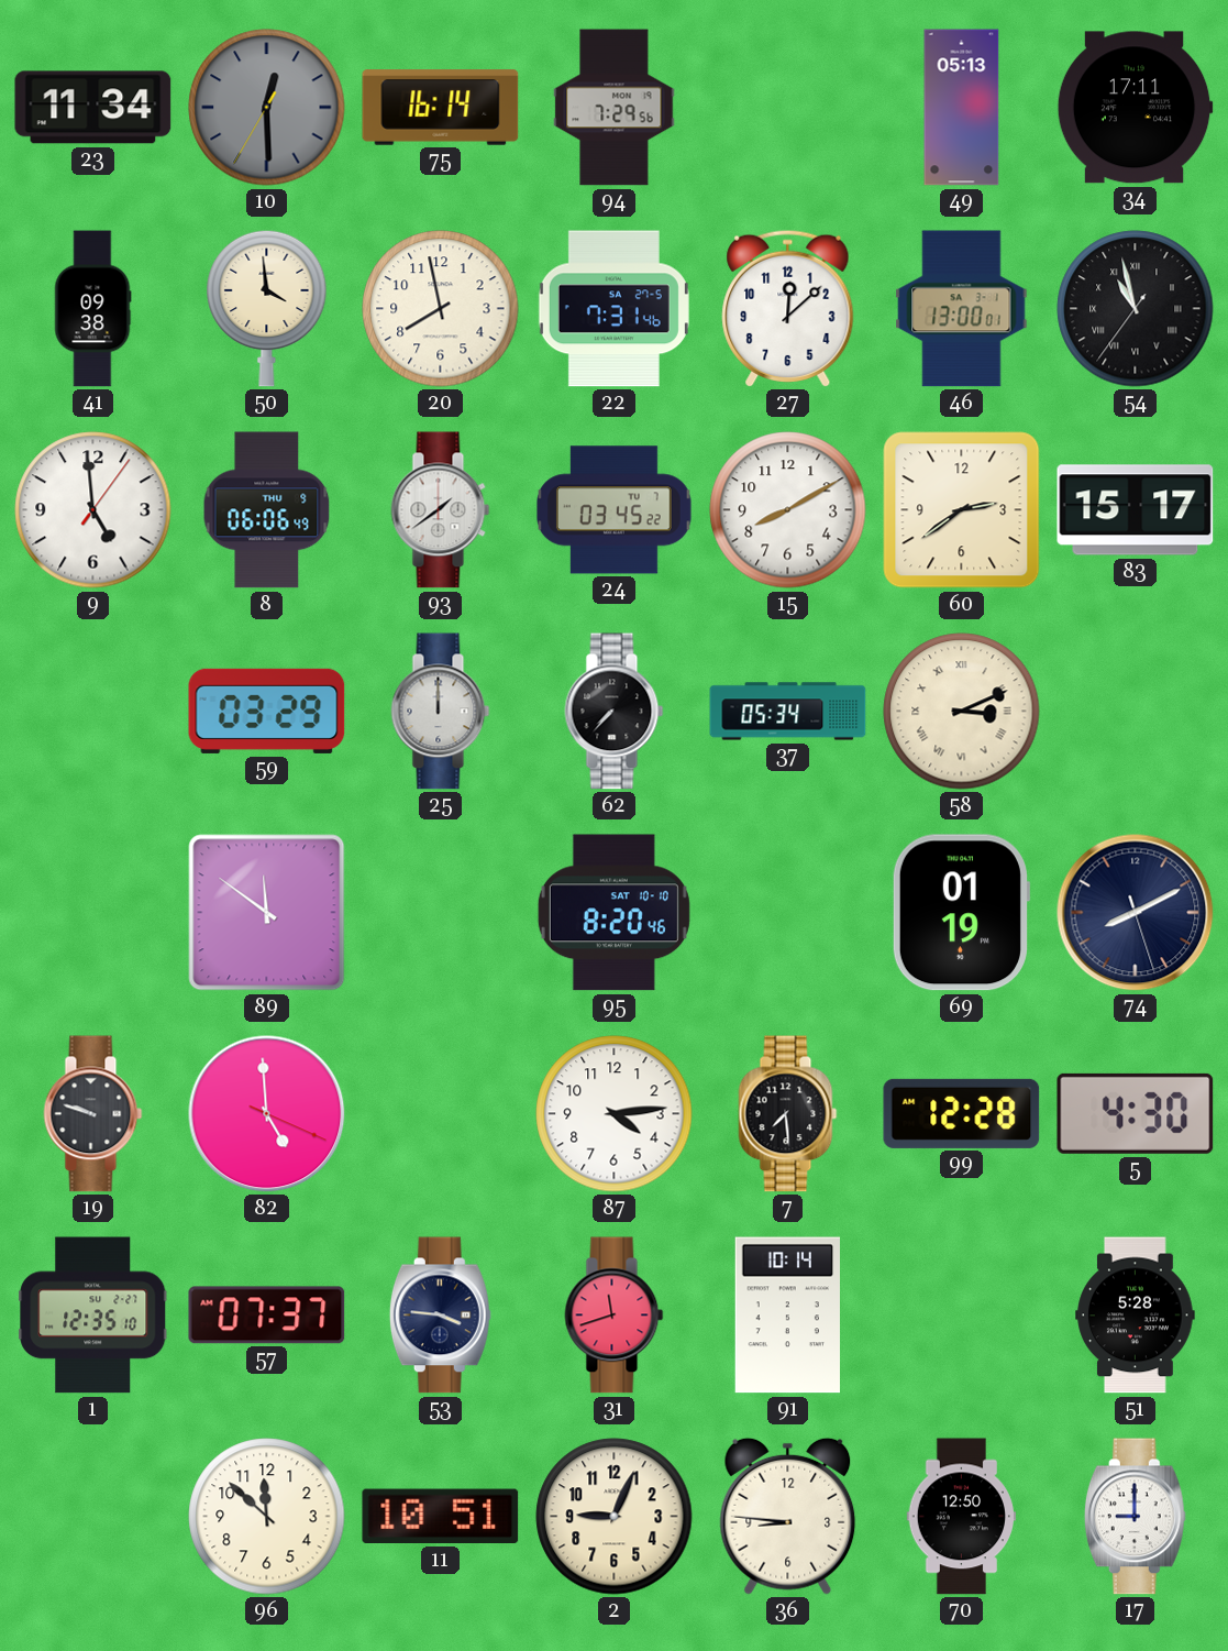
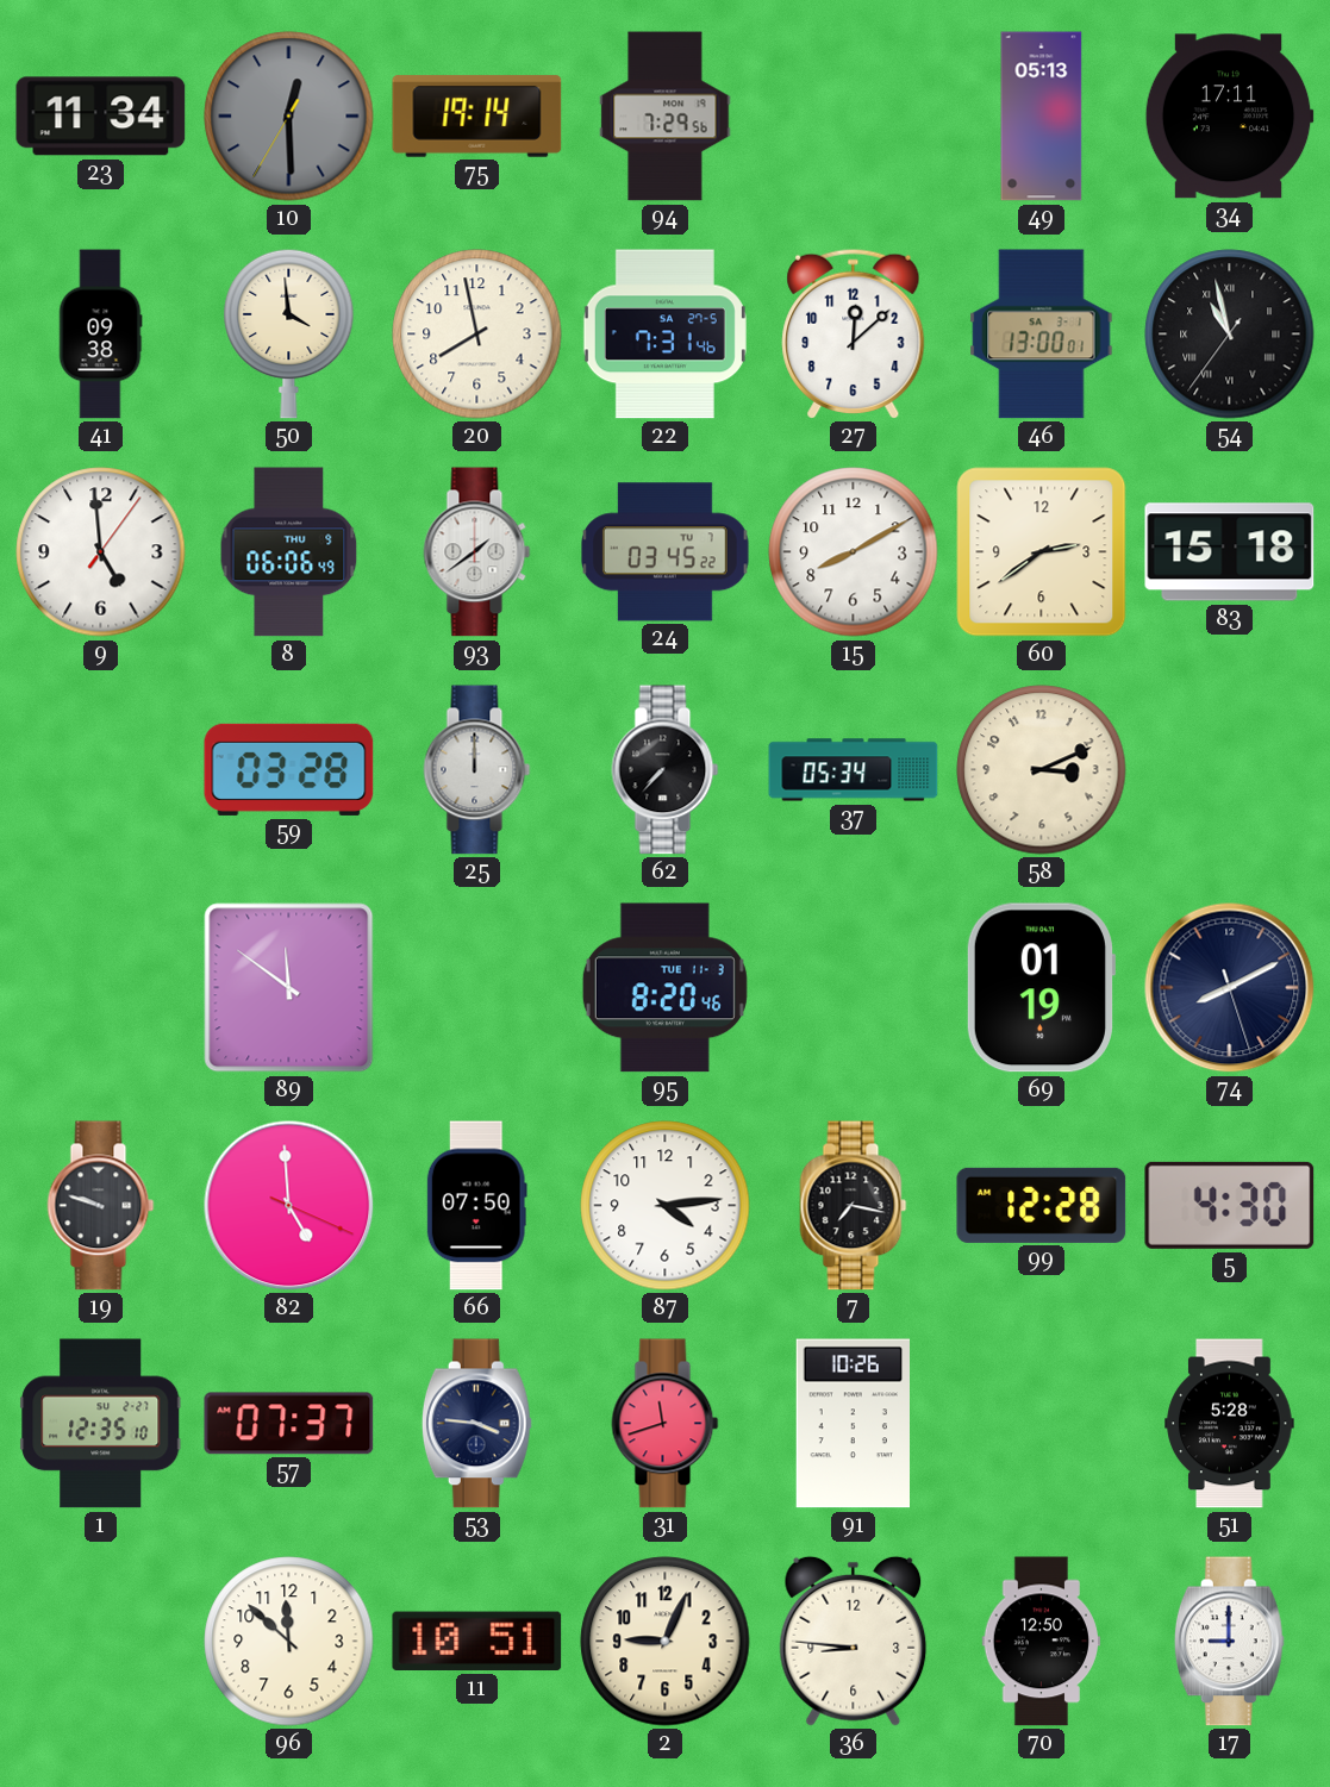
75: 16:14 -> 19:14
83: 15:17 -> 15:18
59: 03:29 -> 03:28
58 numerals: Roman -> Arabic
95 date: SAT 10-10 -> TUE 11-3
66: none -> 07:50
7: 7:29 -> 7:17
91: 10:14 -> 10:26
